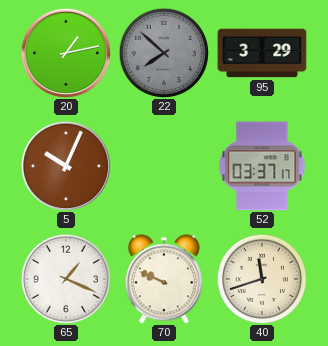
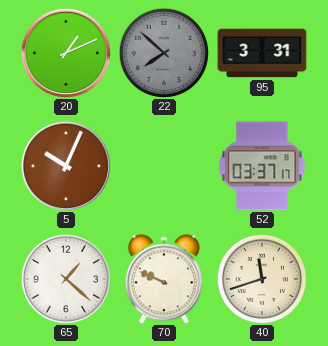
20: 1:13 -> 1:11
95: 3:29 -> 3:31
65: 1:19 -> 1:22
